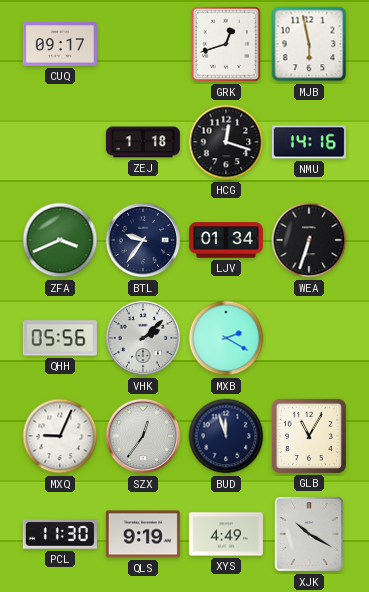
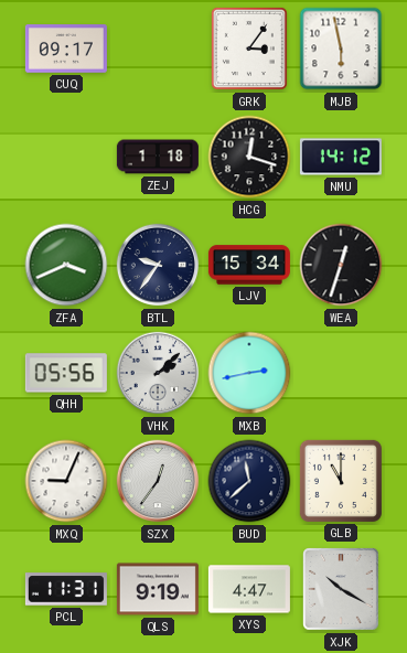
GRK: 12:42 -> 3:06
NMU: 14:16 -> 14:12
LJV: 01:34 -> 15:34
WEA: 6:33 -> 12:33
MXB: 2:20 -> 2:43
BUD: 11:57 -> 11:38
GLB: 11:05 -> 11:00
PCL: 11:30 -> 11:31
XYS: 4:49 -> 4:47
